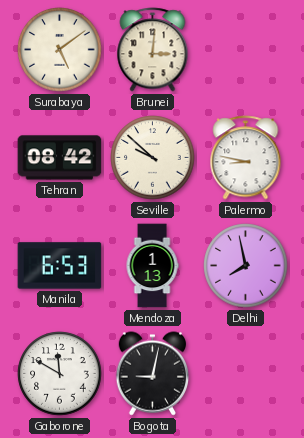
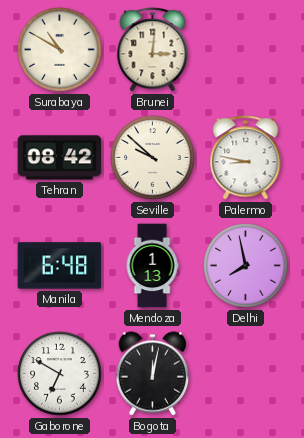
Surabaya: 5:09 -> 10:50
Manila: 6:53 -> 6:48
Gaborone: 11:50 -> 6:50
Bogota: 9:02 -> 12:02
